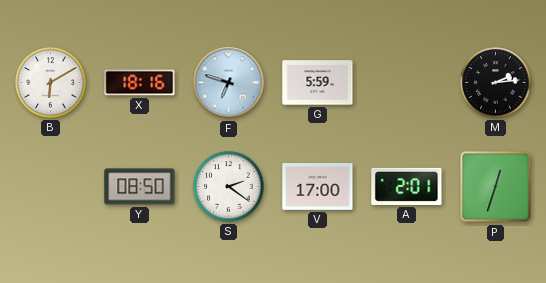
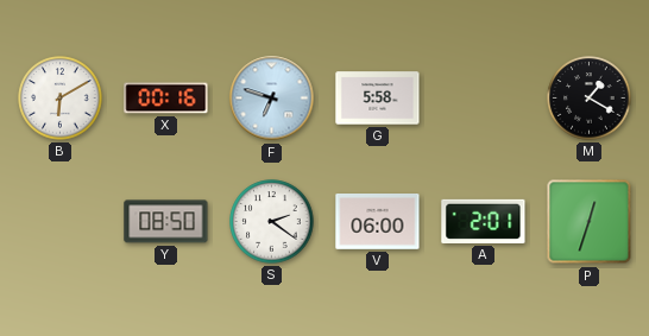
X: 18:16 -> 00:16
G: 5:59 -> 5:58
M: 2:14 -> 1:20
V: 17:00 -> 06:00
